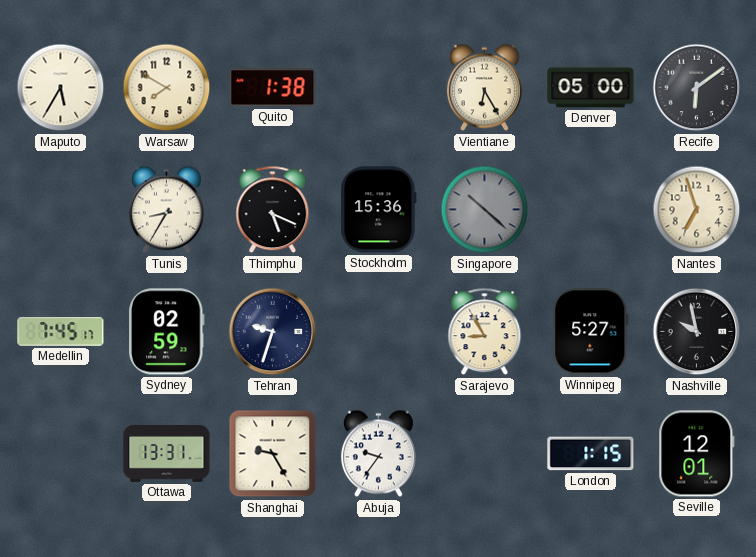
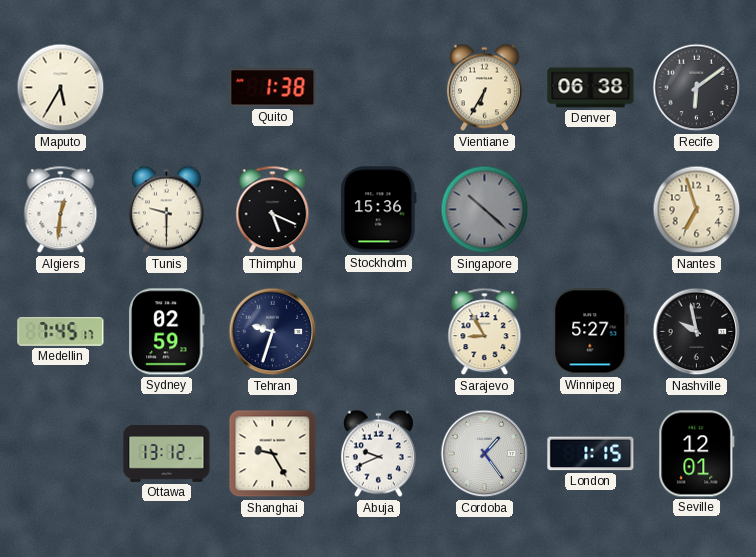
Warsaw: 7:50 -> none
Vientiane: 6:25 -> 6:35
Denver: 05:00 -> 06:38
Algiers: none -> 12:31
Tunis: 8:35 -> 9:30
Ottawa: 13:31 -> 13:12
Abuja: 9:36 -> 9:41
Cordoba: none -> 1:24
